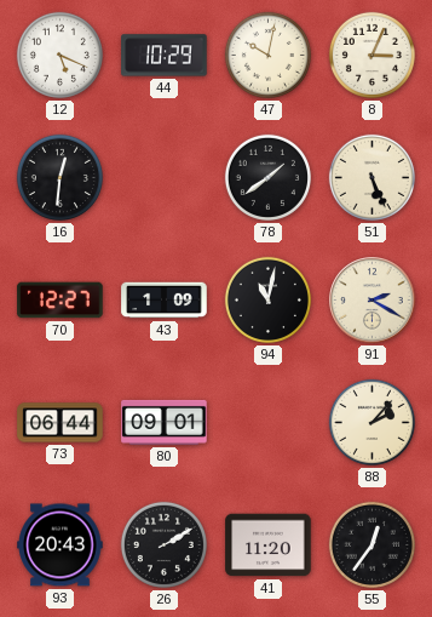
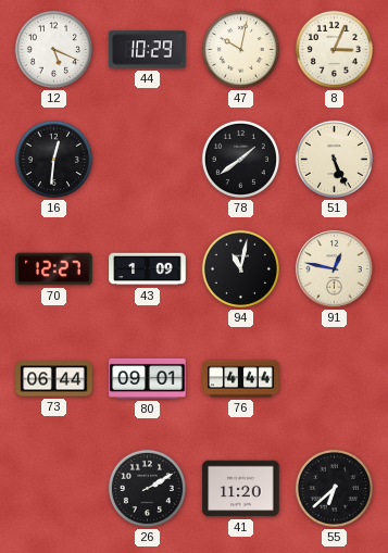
91: 2:20 -> 12:47
76: none -> 4:44
88: 2:07 -> none
93: 20:43 -> none
55: 12:36 -> 6:38
